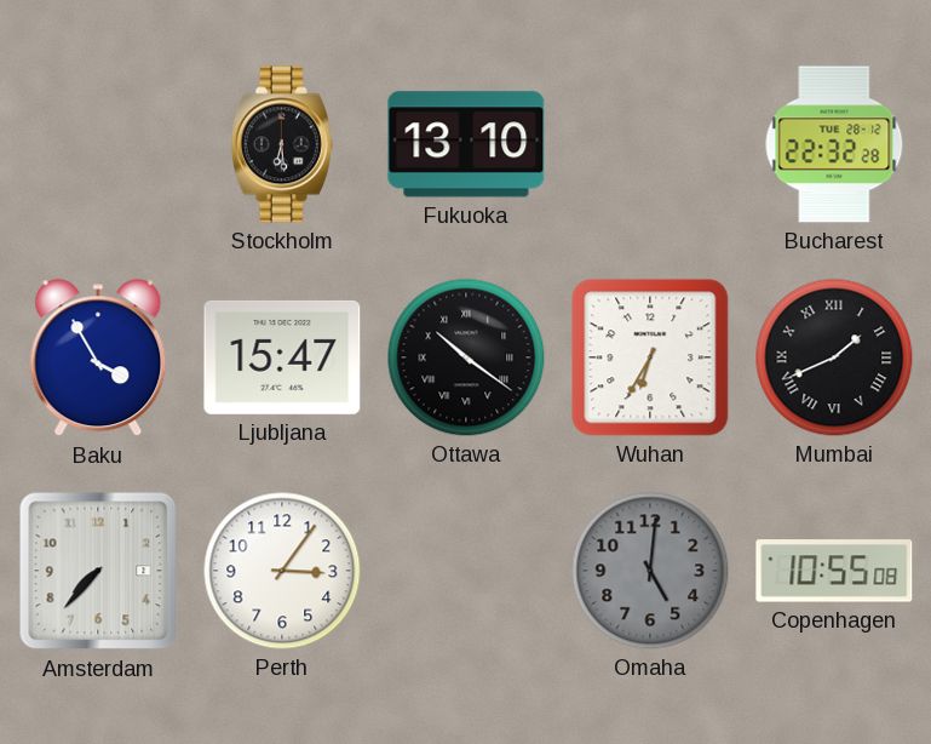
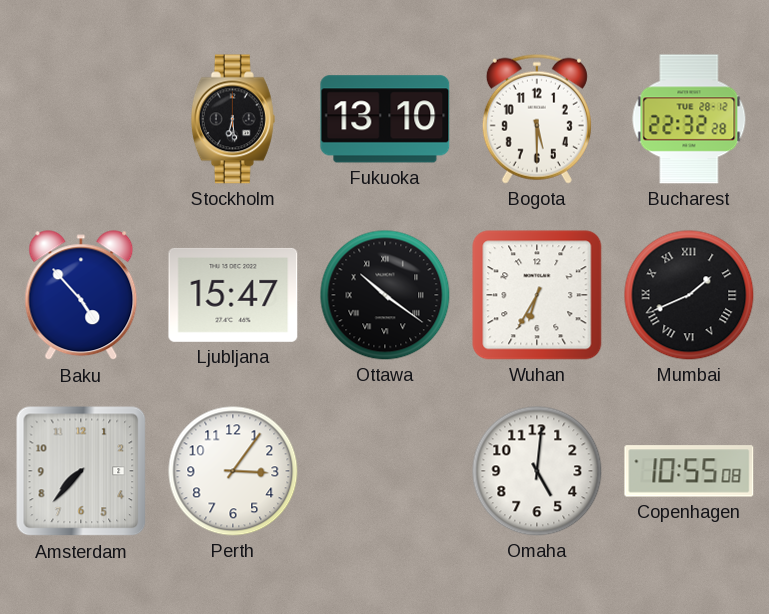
Bogota: none -> 5:30
Baku: 3:55 -> 4:53
Omaha dial: grey -> white
